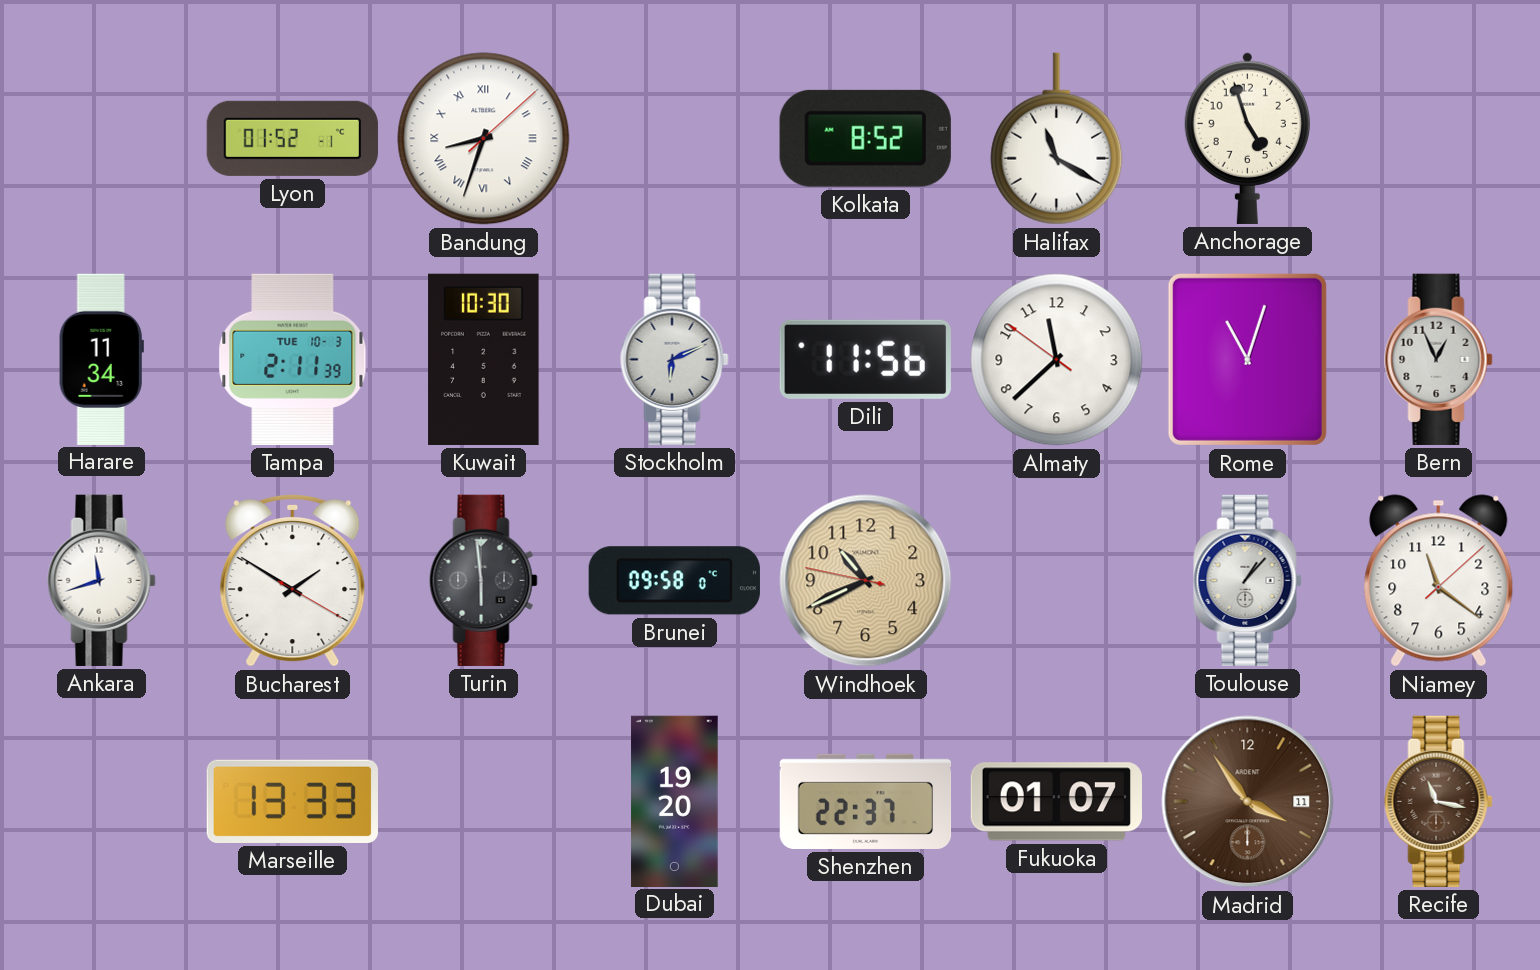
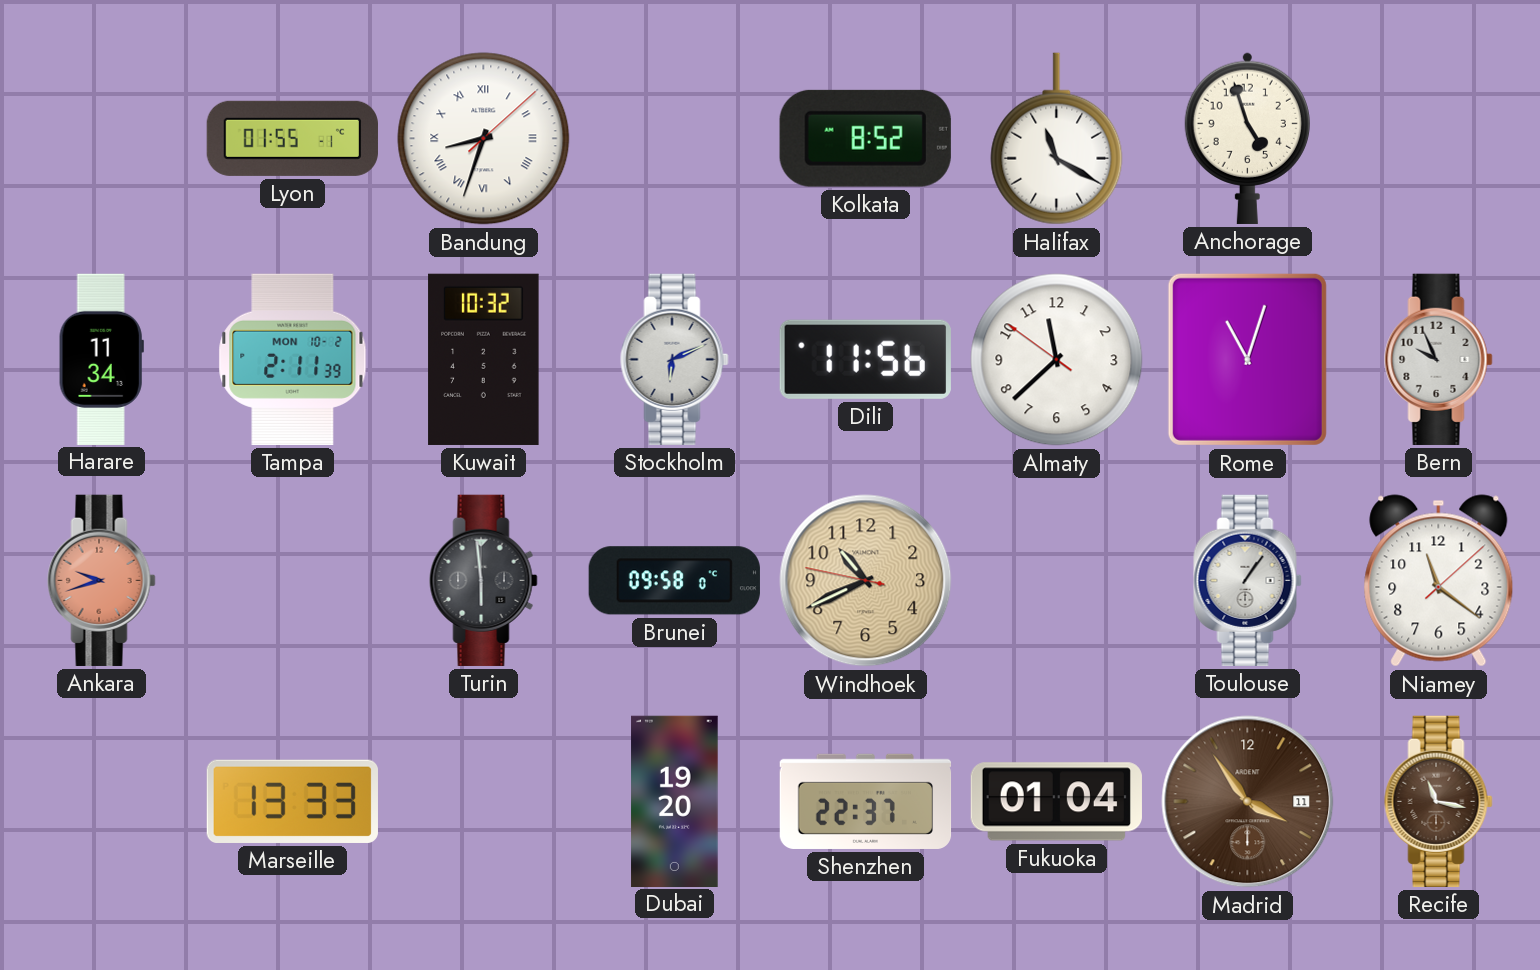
Lyon: 01:52 -> 01:55
Tampa date: TUE 10-3 -> MON 10-2
Kuwait: 10:30 -> 10:32
Bern: 12:56 -> 9:56
Ankara: 11:42 -> 9:42
Ankara dial: white -> salmon
Bucharest: 1:50 -> none
Toulouse: 1:07 -> 1:06
Fukuoka: 01:07 -> 01:04
